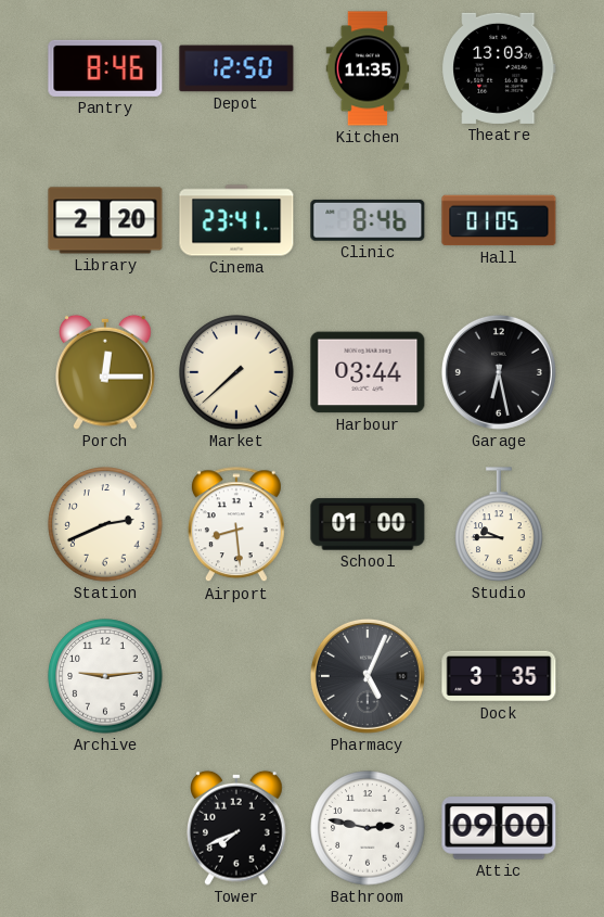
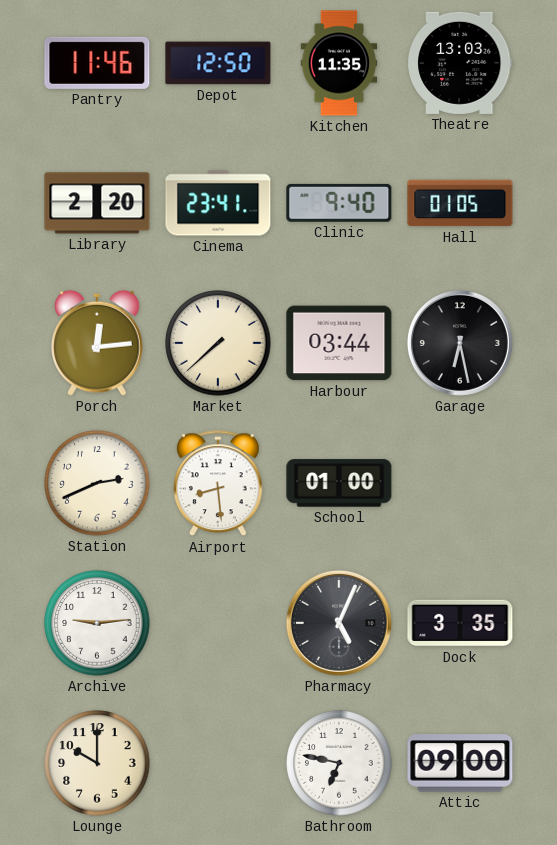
Pantry: 8:46 -> 11:46
Clinic: 8:46 -> 9:40
Porch: 12:15 -> 12:14
Studio: 9:45 -> none
Lounge: none -> 10:00
Tower: 7:41 -> none
Bathroom: 2:47 -> 6:47
